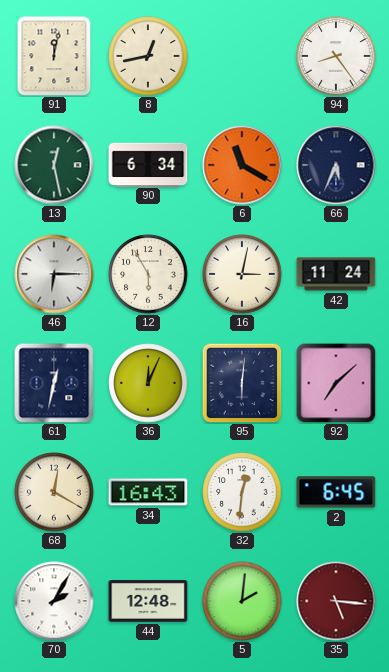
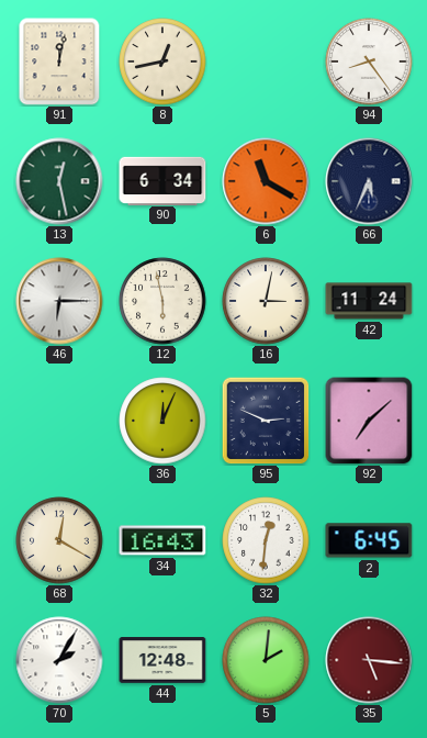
12: 5:55 -> 5:58
61: 12:32 -> none
95: 6:01 -> 2:49
